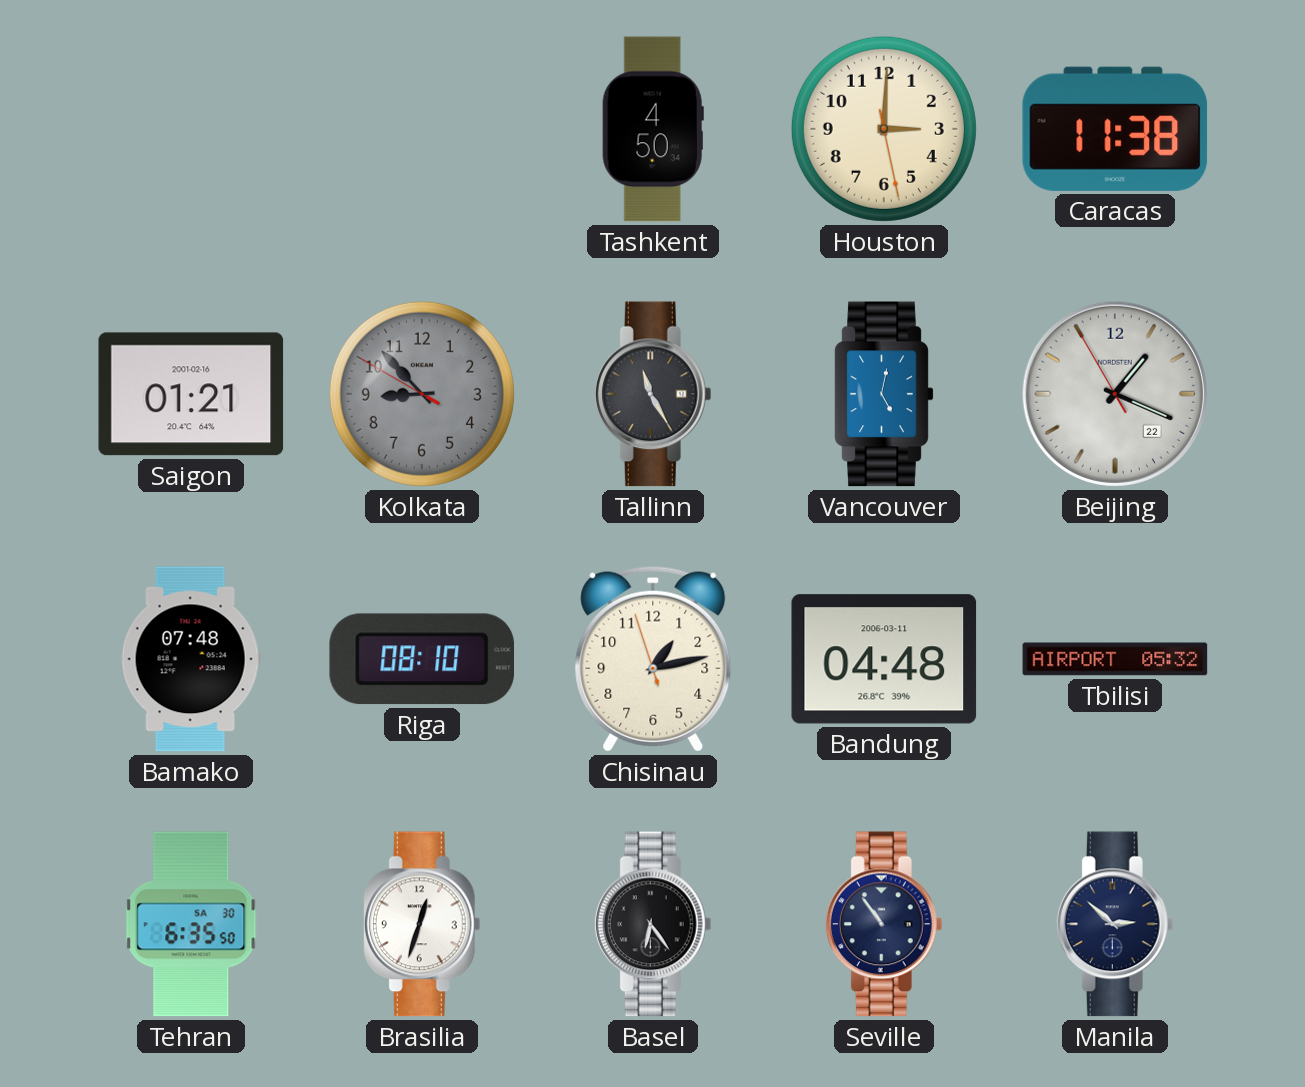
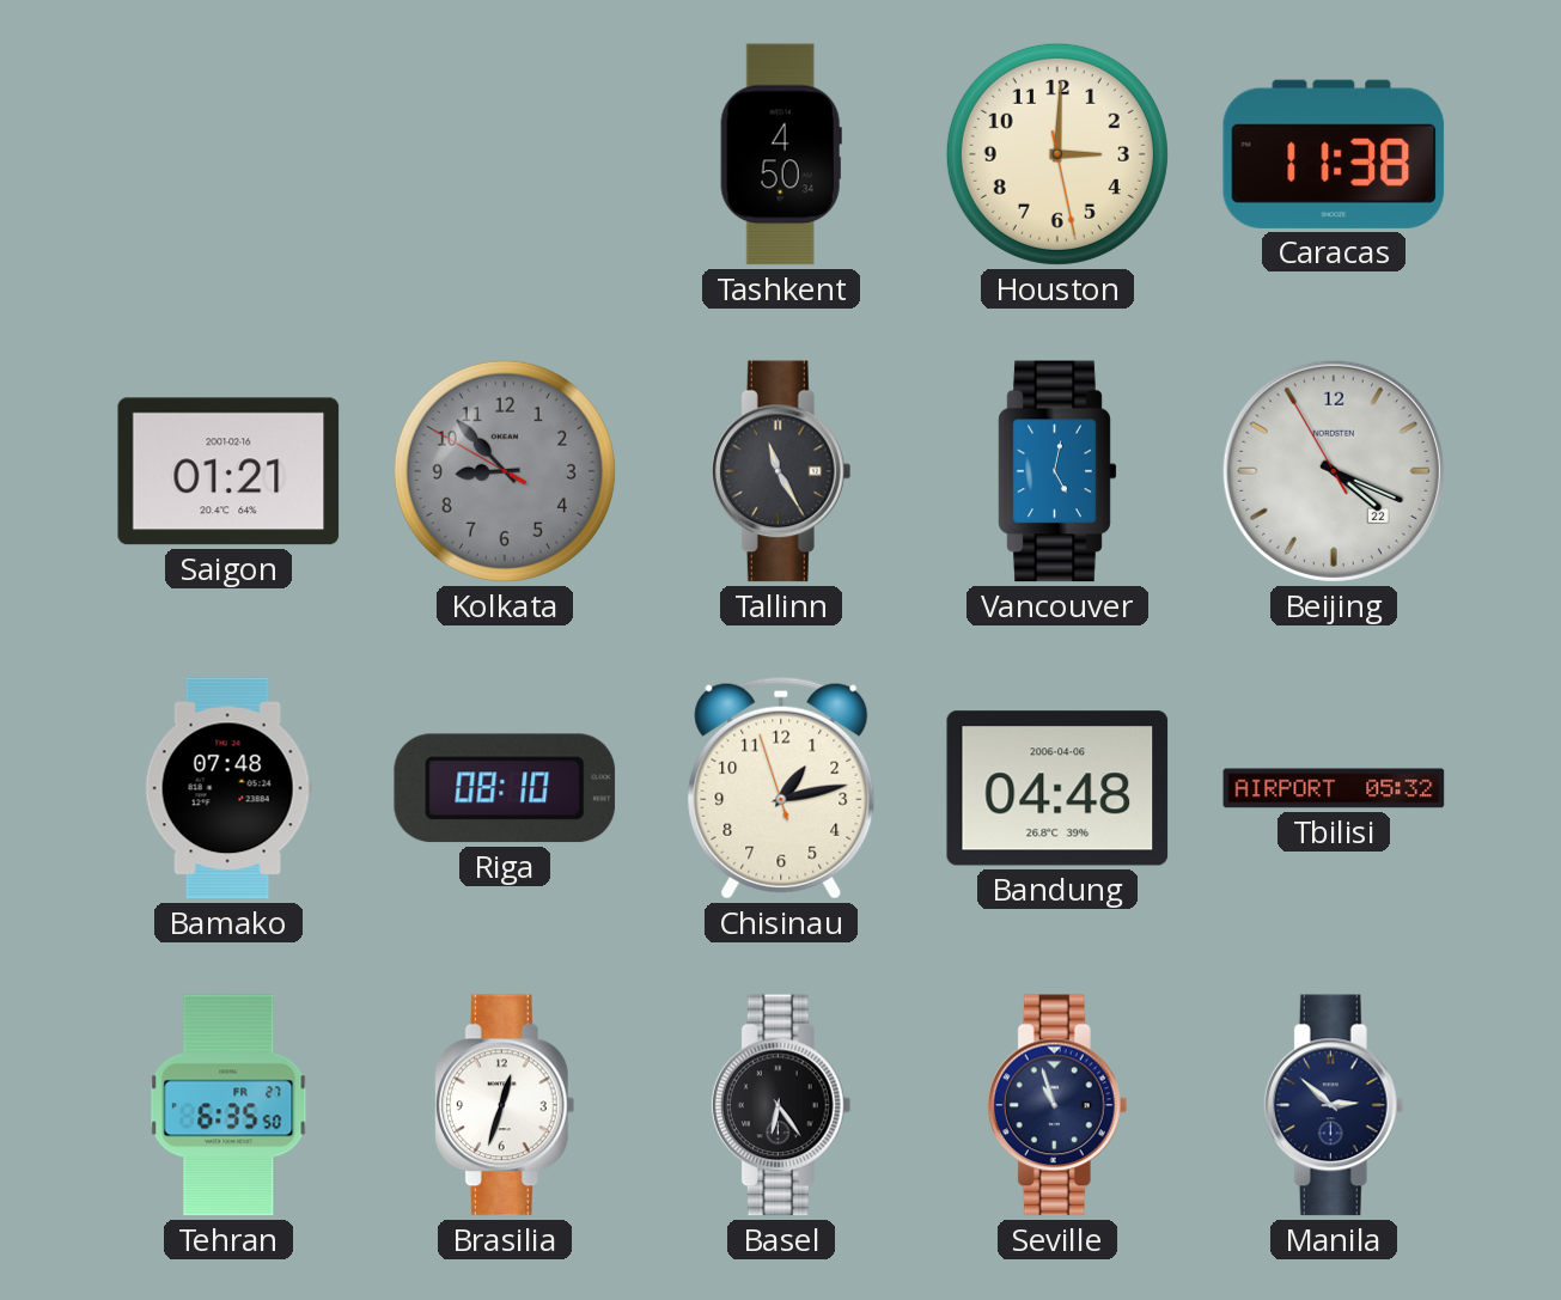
Beijing: 1:18 -> 4:18
Bandung date: 2006-03-11 -> 2006-04-06
Tehran date: SA 30 -> FR 27
Seville: 10:54 -> 10:57
